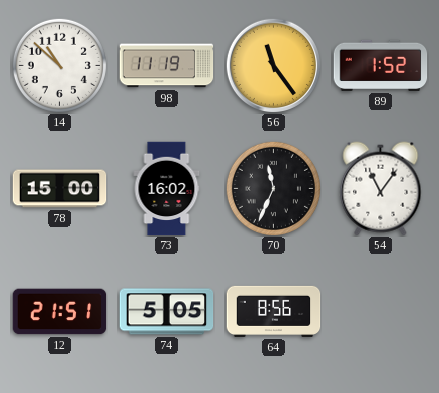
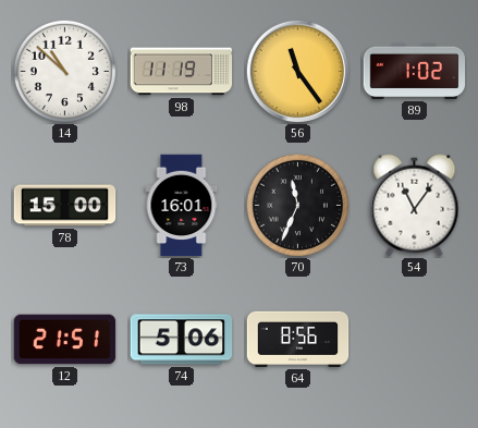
89: 1:52 -> 1:02
73: 16:02 -> 16:01
74: 5:05 -> 5:06
